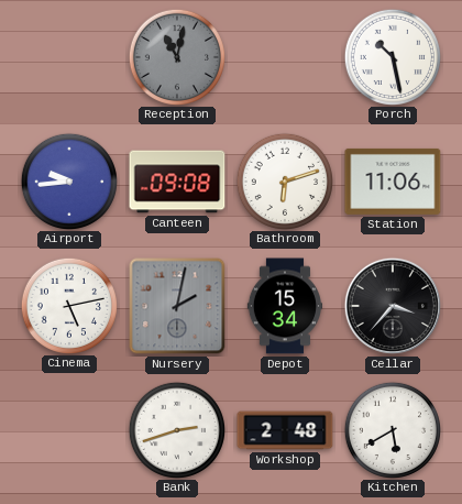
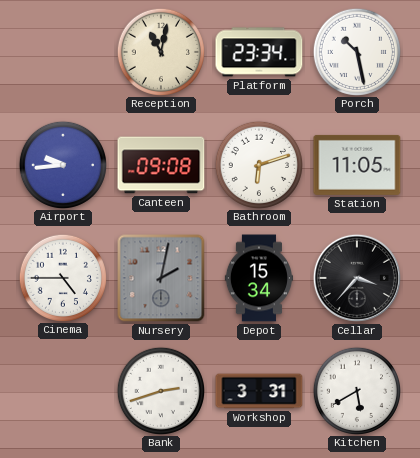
Reception dial: grey -> cream
Platform: none -> 23:34
Station: 11:06 -> 11:05
Cinema: 5:13 -> 4:45
Workshop: 2:48 -> 3:31
